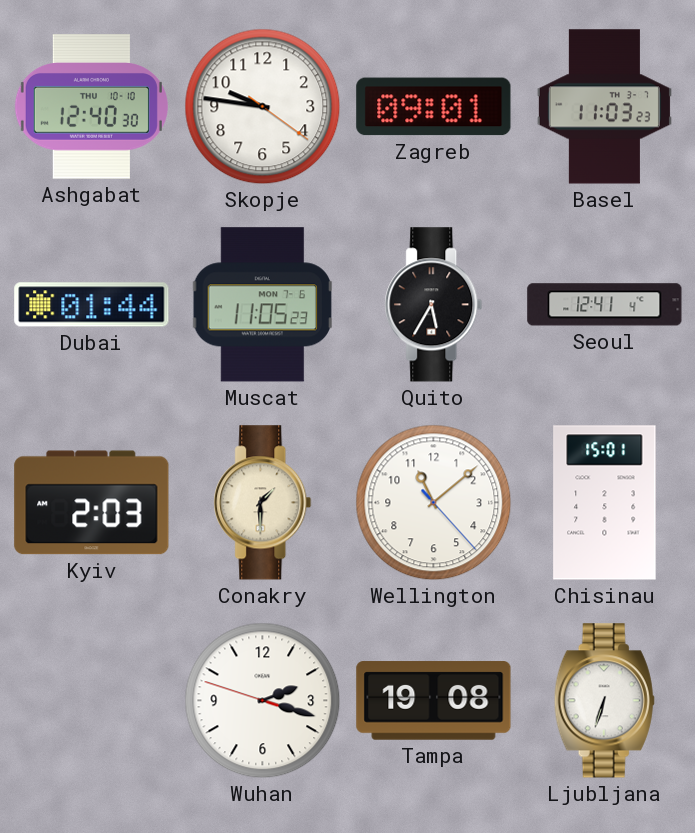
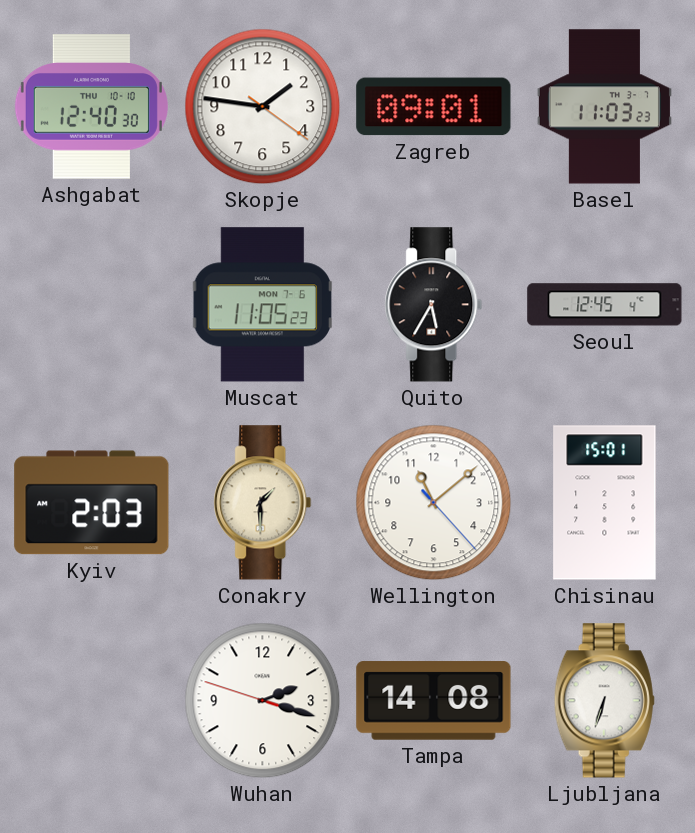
Skopje: 9:46 -> 1:46
Dubai: 01:44 -> none
Seoul: 12:41 -> 12:45
Tampa: 19:08 -> 14:08
